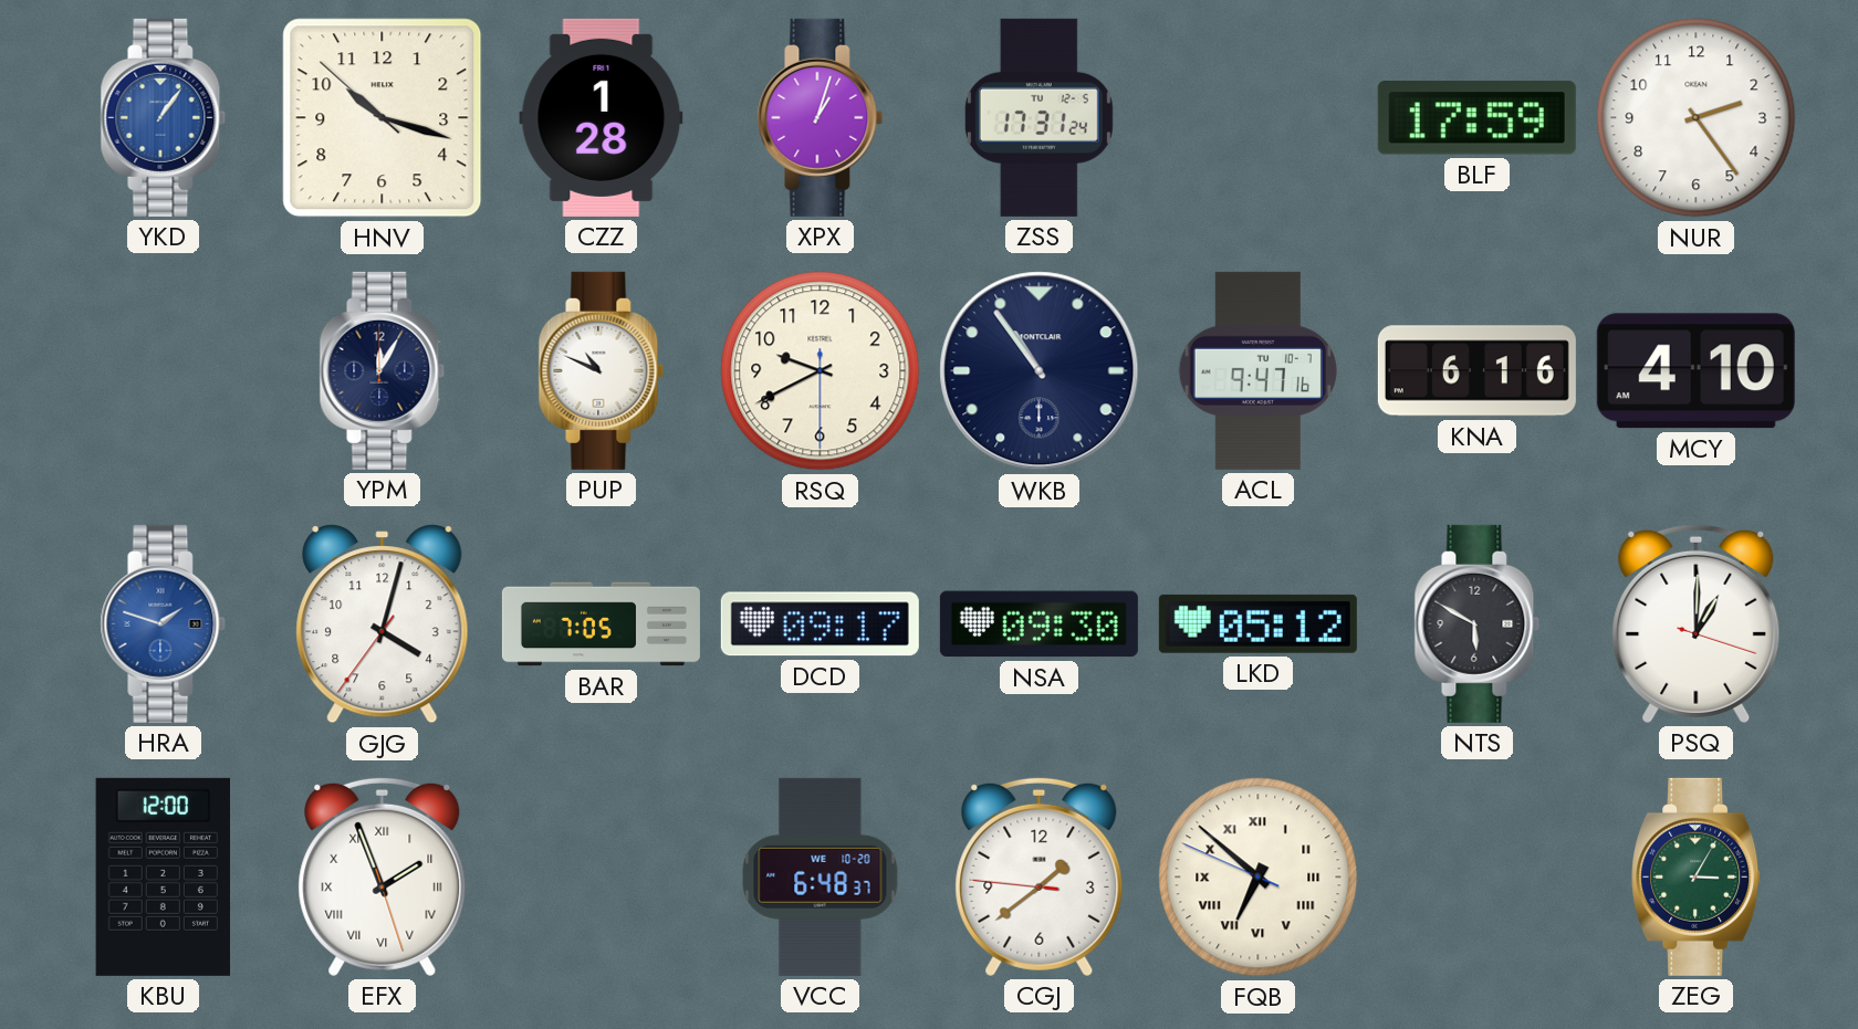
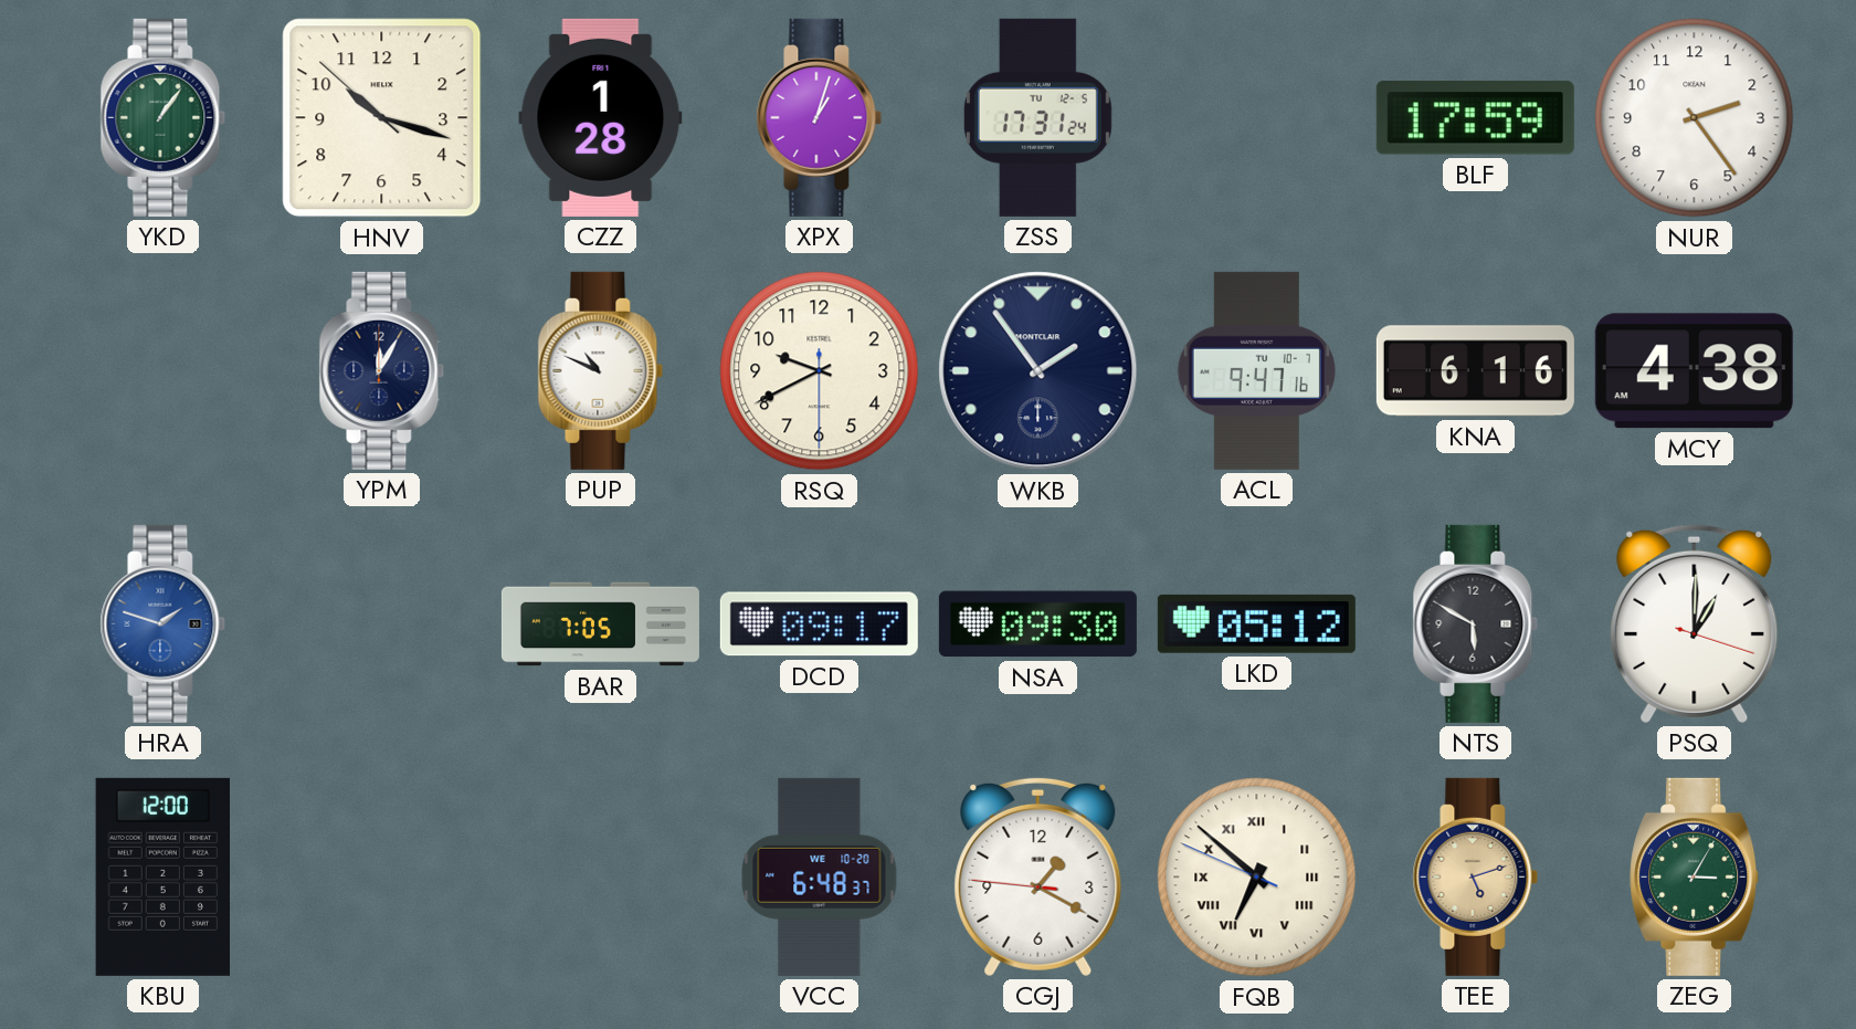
YKD dial: blue -> green
WKB: 10:54 -> 1:54
MCY: 4:10 -> 4:38
GJG: 4:02 -> none
EFX: 1:56 -> none
CGJ: 1:38 -> 1:19
TEE: none -> 5:12
